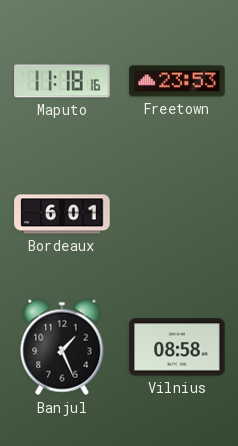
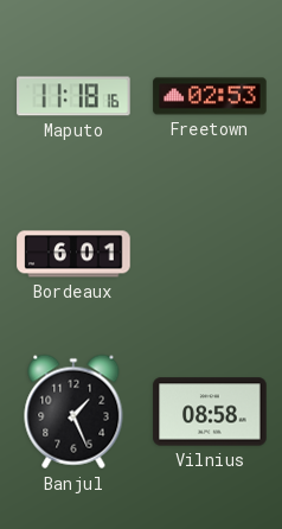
Freetown: 23:53 -> 02:53
